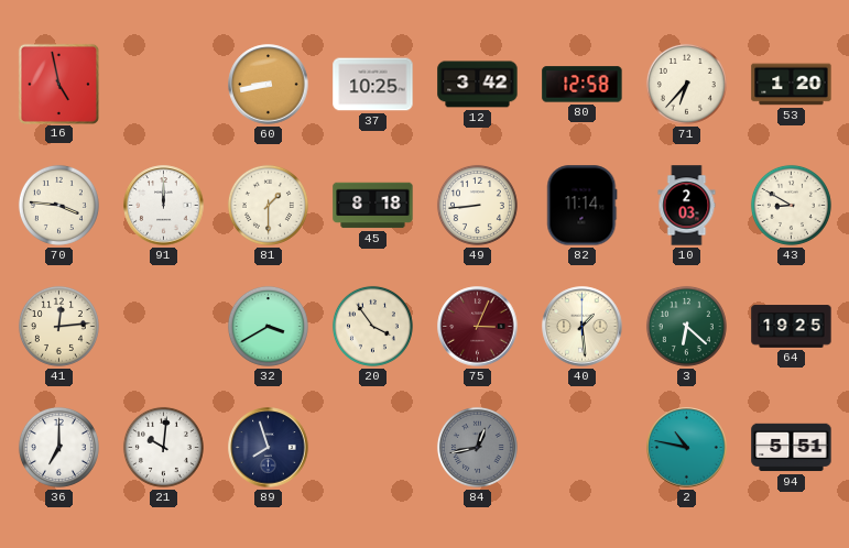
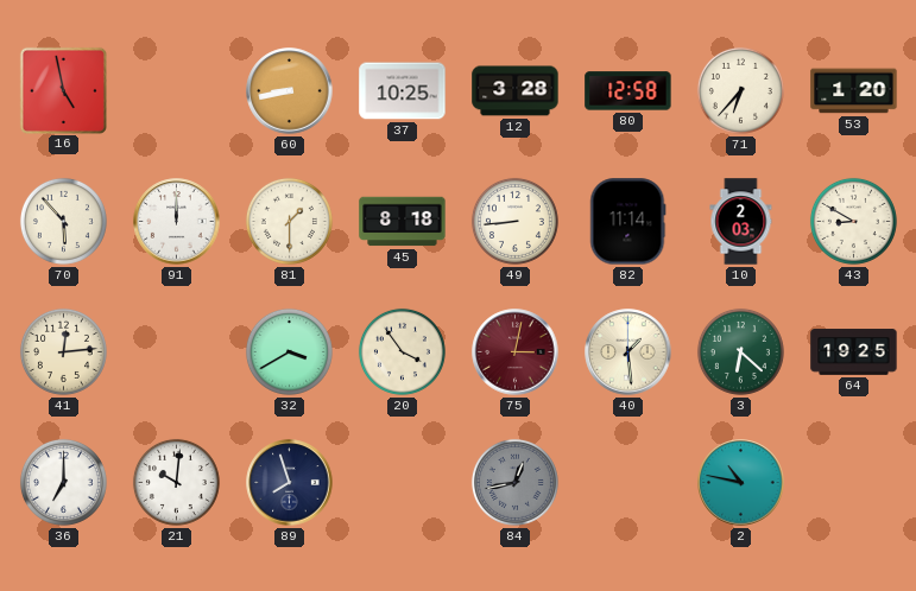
12: 3:42 -> 3:28
70: 3:46 -> 5:53
75: 3:04 -> 3:02
94: 5:51 -> none
